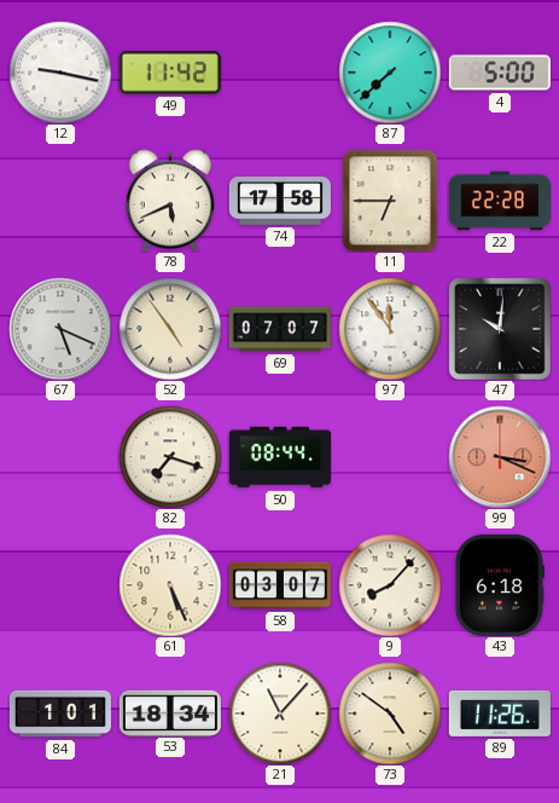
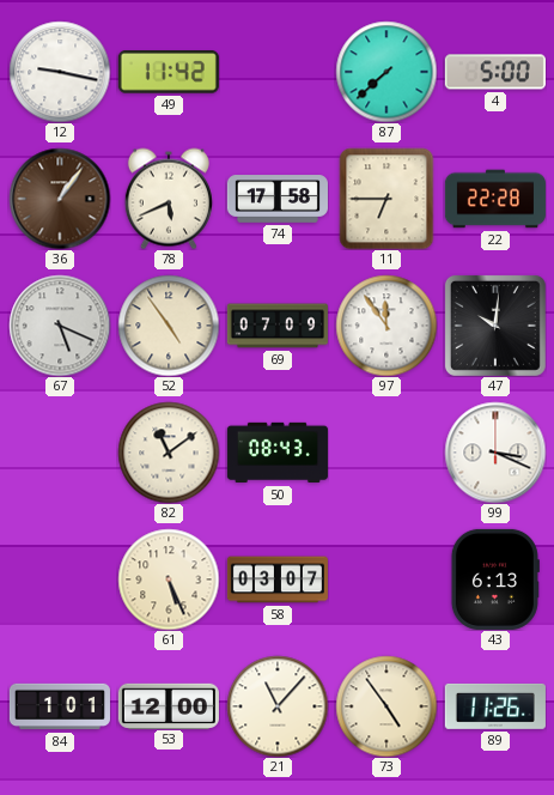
36: none -> 1:06
69: 07:07 -> 07:09
82: 7:18 -> 11:09
50: 08:44 -> 08:43
99 dial: salmon -> white
9: 8:07 -> none
43: 6:18 -> 6:13
53: 18:34 -> 12:00
73: 4:51 -> 4:54
